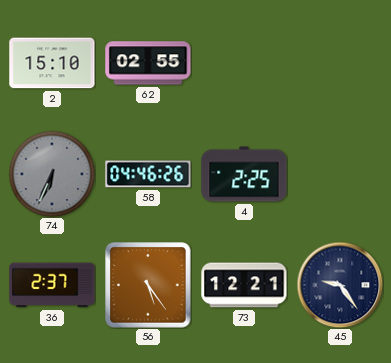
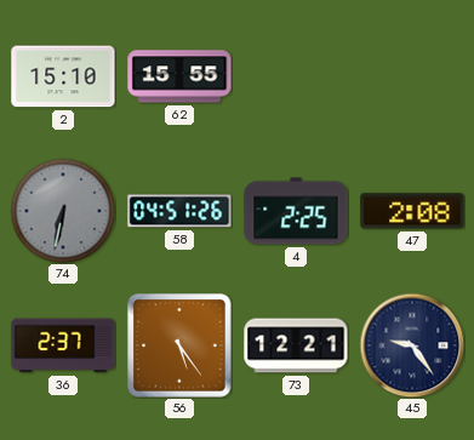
62: 02:55 -> 15:55
74: 6:34 -> 6:32
58: 04:46 -> 04:51
47: none -> 2:08
